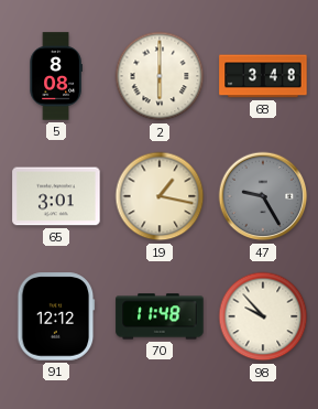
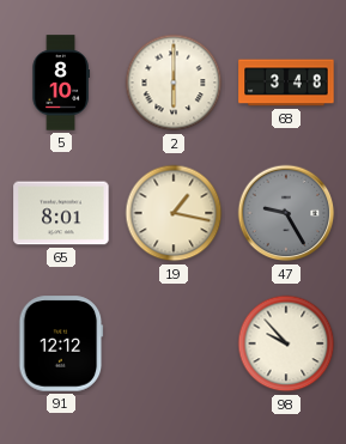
5: 8:08 -> 8:10
65: 3:01 -> 8:01
70: 11:48 -> none
